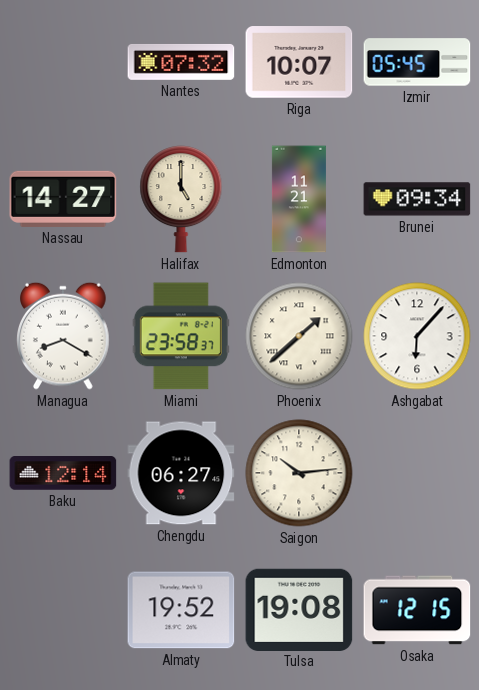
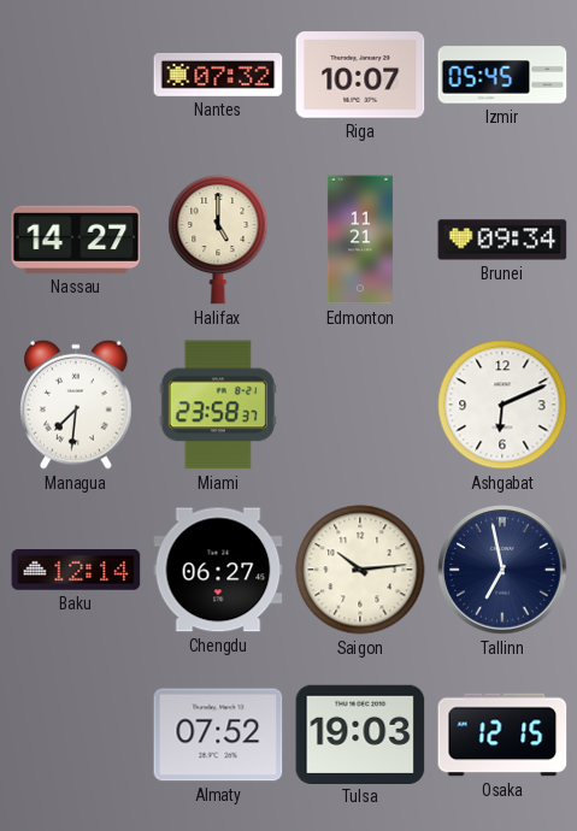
Managua: 8:20 -> 7:31
Phoenix: 1:38 -> none
Ashgabat: 6:07 -> 6:11
Tallinn: none -> 6:58
Almaty: 19:52 -> 07:52
Tulsa: 19:08 -> 19:03
